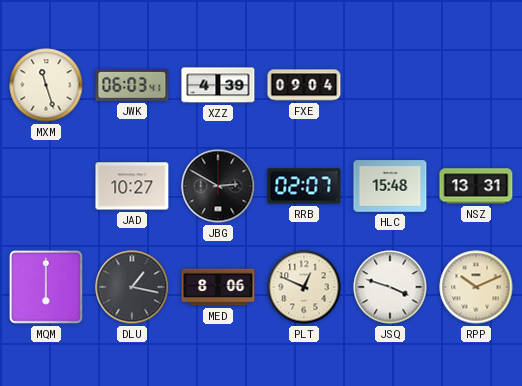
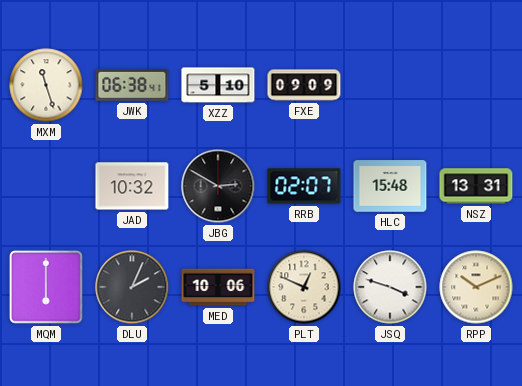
JWK: 06:03 -> 06:38
XZZ: 4:39 -> 5:10
FXE: 09:04 -> 09:09
JAD: 10:27 -> 10:32
DLU: 1:17 -> 2:04
MED: 8:06 -> 10:06
